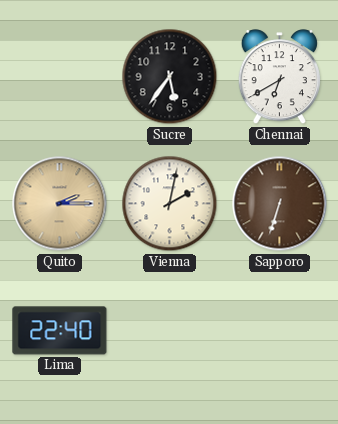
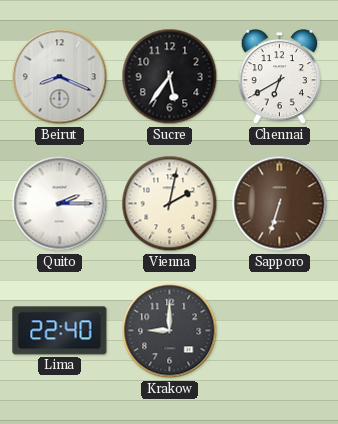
Beirut: none -> 8:19
Quito dial: champagne -> white
Krakow: none -> 9:00
